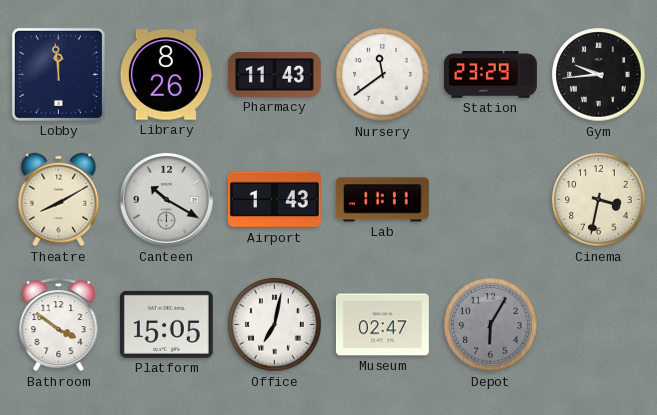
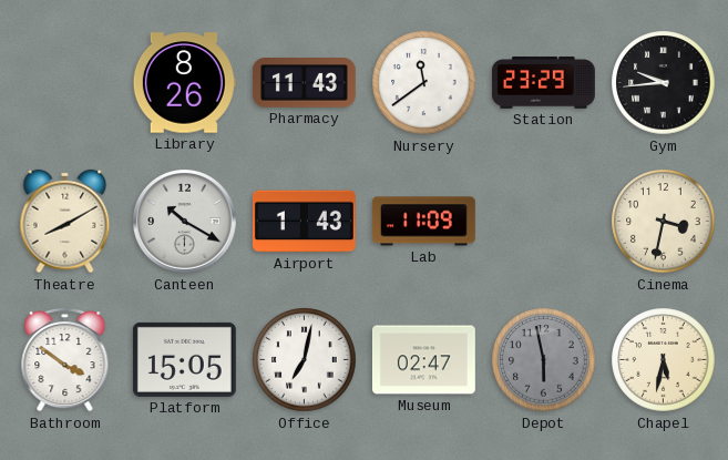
Lobby: 11:59 -> none
Lab: 11:11 -> 11:09
Depot: 6:05 -> 5:58
Chapel: none -> 5:32
